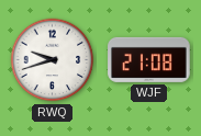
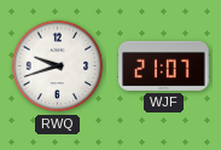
WJF: 21:08 -> 21:07
